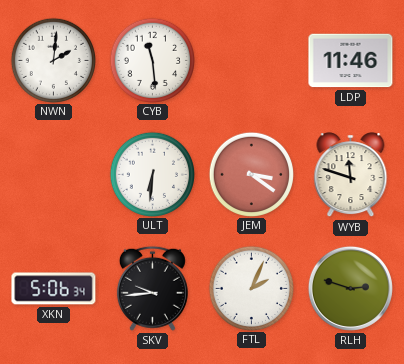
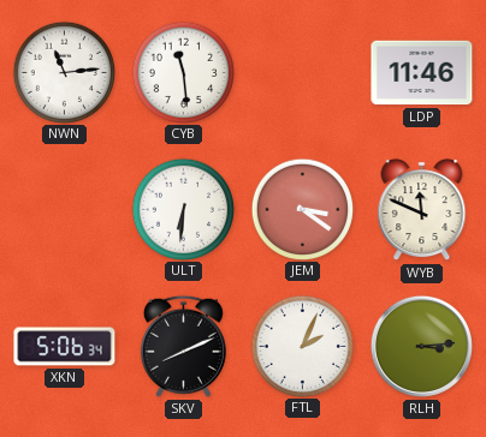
NWN: 2:01 -> 11:14
WYB: 11:48 -> 11:49
SKV: 9:44 -> 8:11
RLH: 2:48 -> 3:14
